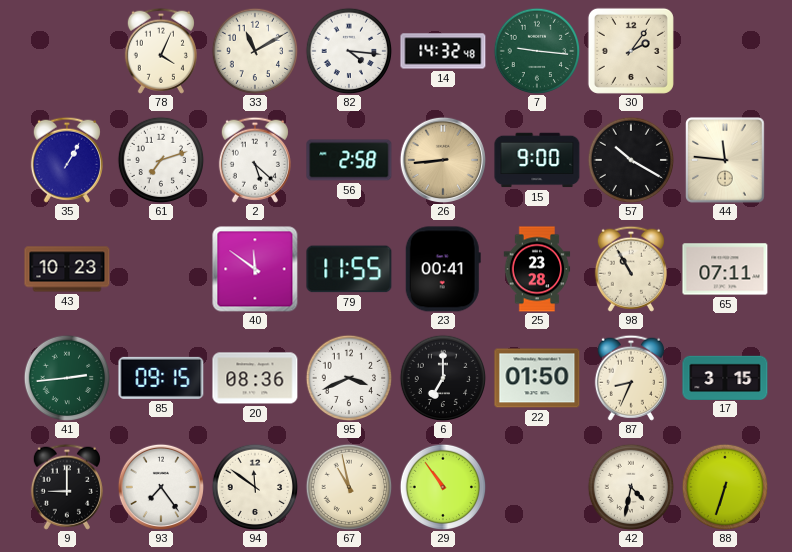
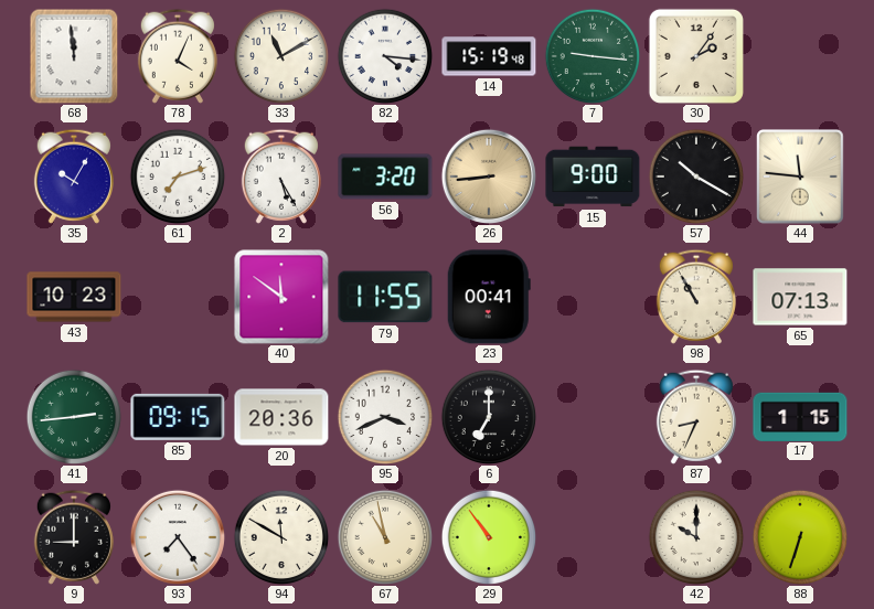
68: none -> 11:59
14: 14:32 -> 15:19
35: 1:05 -> 10:05
2: 5:22 -> 5:25
56: 2:58 -> 3:20
25: 23:28 -> none
65: 07:11 -> 07:13
20: 08:36 -> 20:36
22: 01:50 -> none
17: 3:15 -> 1:15
94: 11:51 -> 11:50
42: 4:32 -> 10:00
